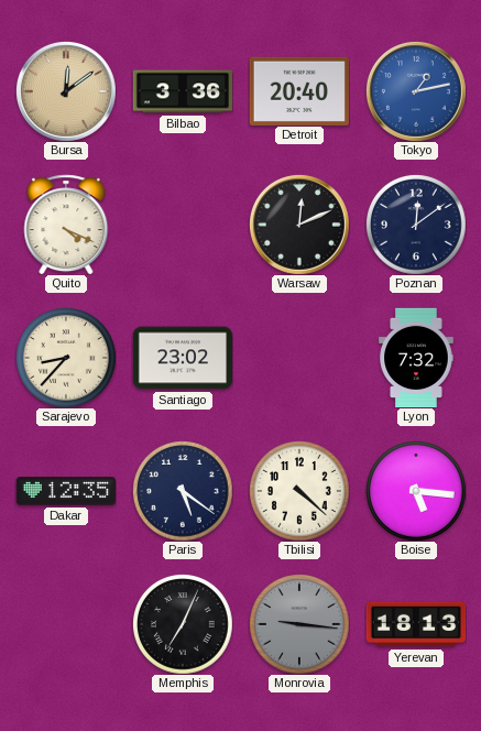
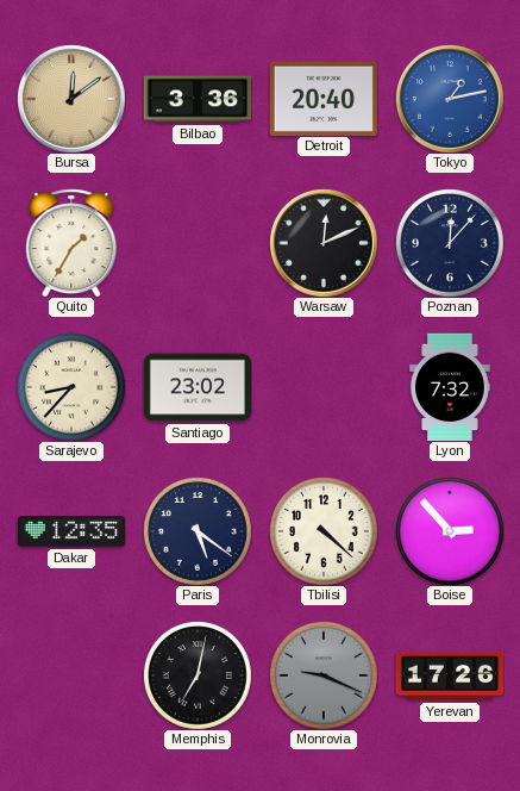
Quito: 4:19 -> 1:35
Poznan: 12:09 -> 12:07
Boise: 5:16 -> 2:53
Memphis: 7:04 -> 7:02
Monrovia: 9:16 -> 9:19
Yerevan: 18:13 -> 17:26
